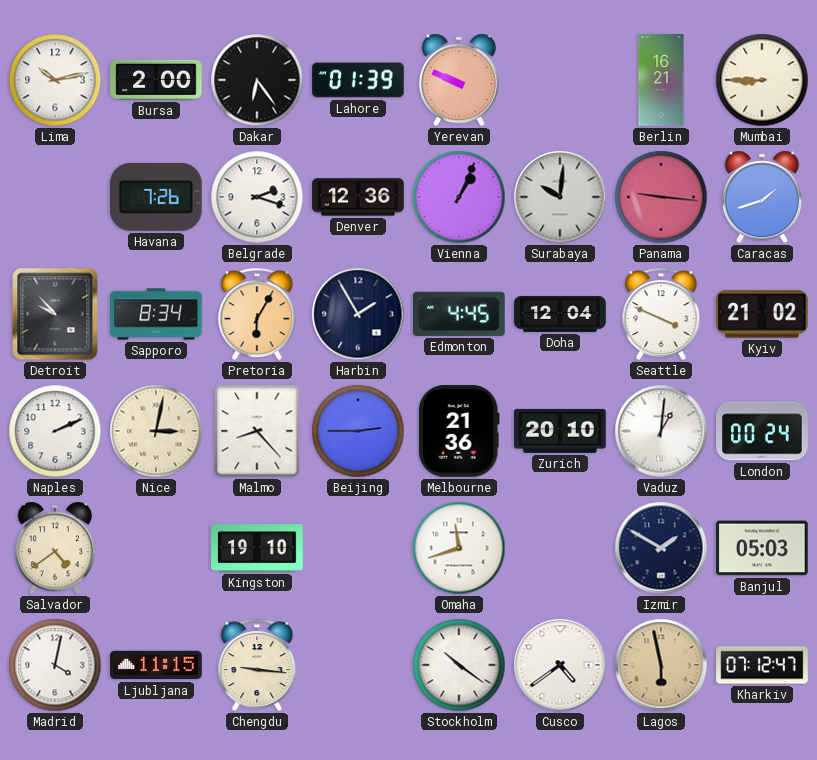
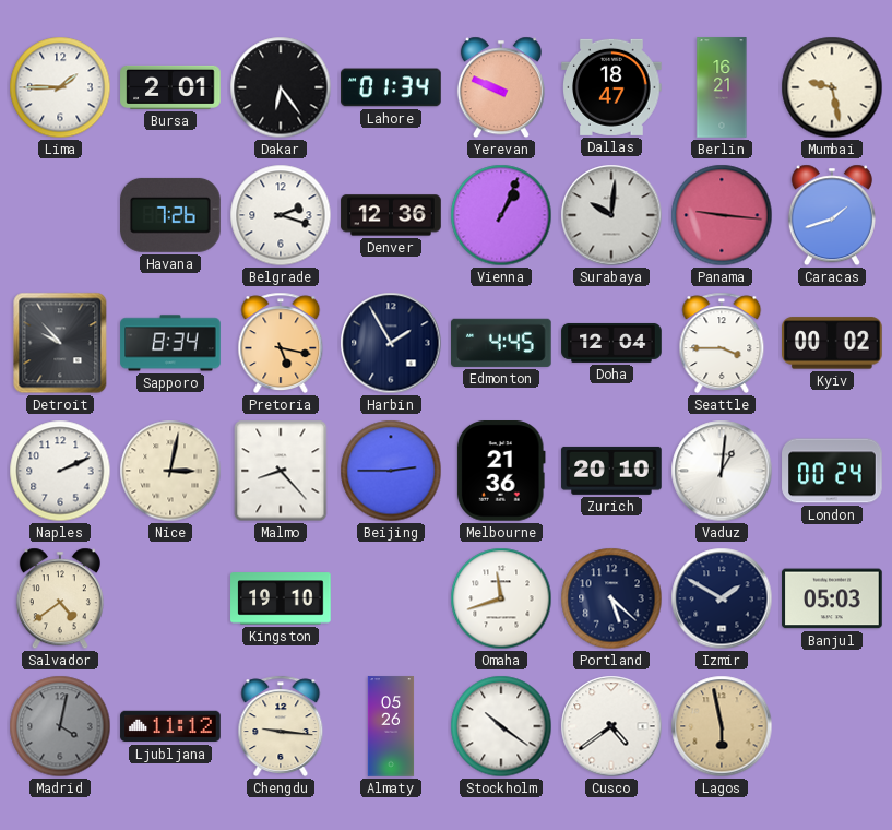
Lima: 10:13 -> 1:45
Bursa: 2:00 -> 2:01
Lahore: 01:39 -> 01:34
Dallas: none -> 18:47
Mumbai: 8:45 -> 9:28
Pretoria: 6:05 -> 5:17
Seattle: 3:49 -> 3:45
Kyiv: 21:02 -> 00:02
Portland: none -> 5:22
Madrid dial: white -> grey
Ljubljana: 11:15 -> 11:12
Almaty: none -> 05:26
Kharkiv: 07:12 -> none
